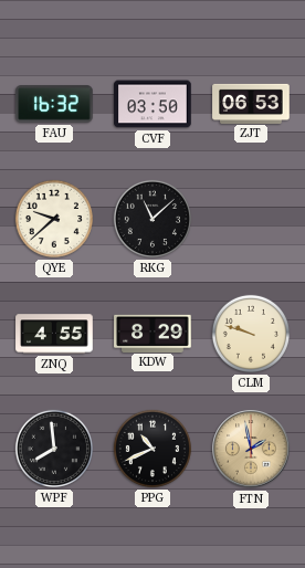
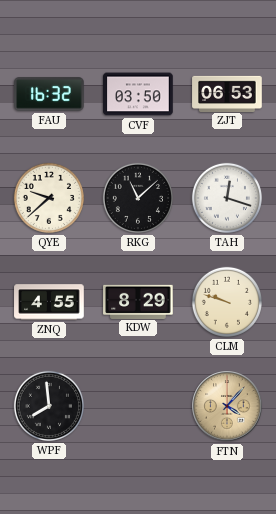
TAH: none -> 12:18
PPG: 10:41 -> none
FTN: 1:58 -> 4:07
